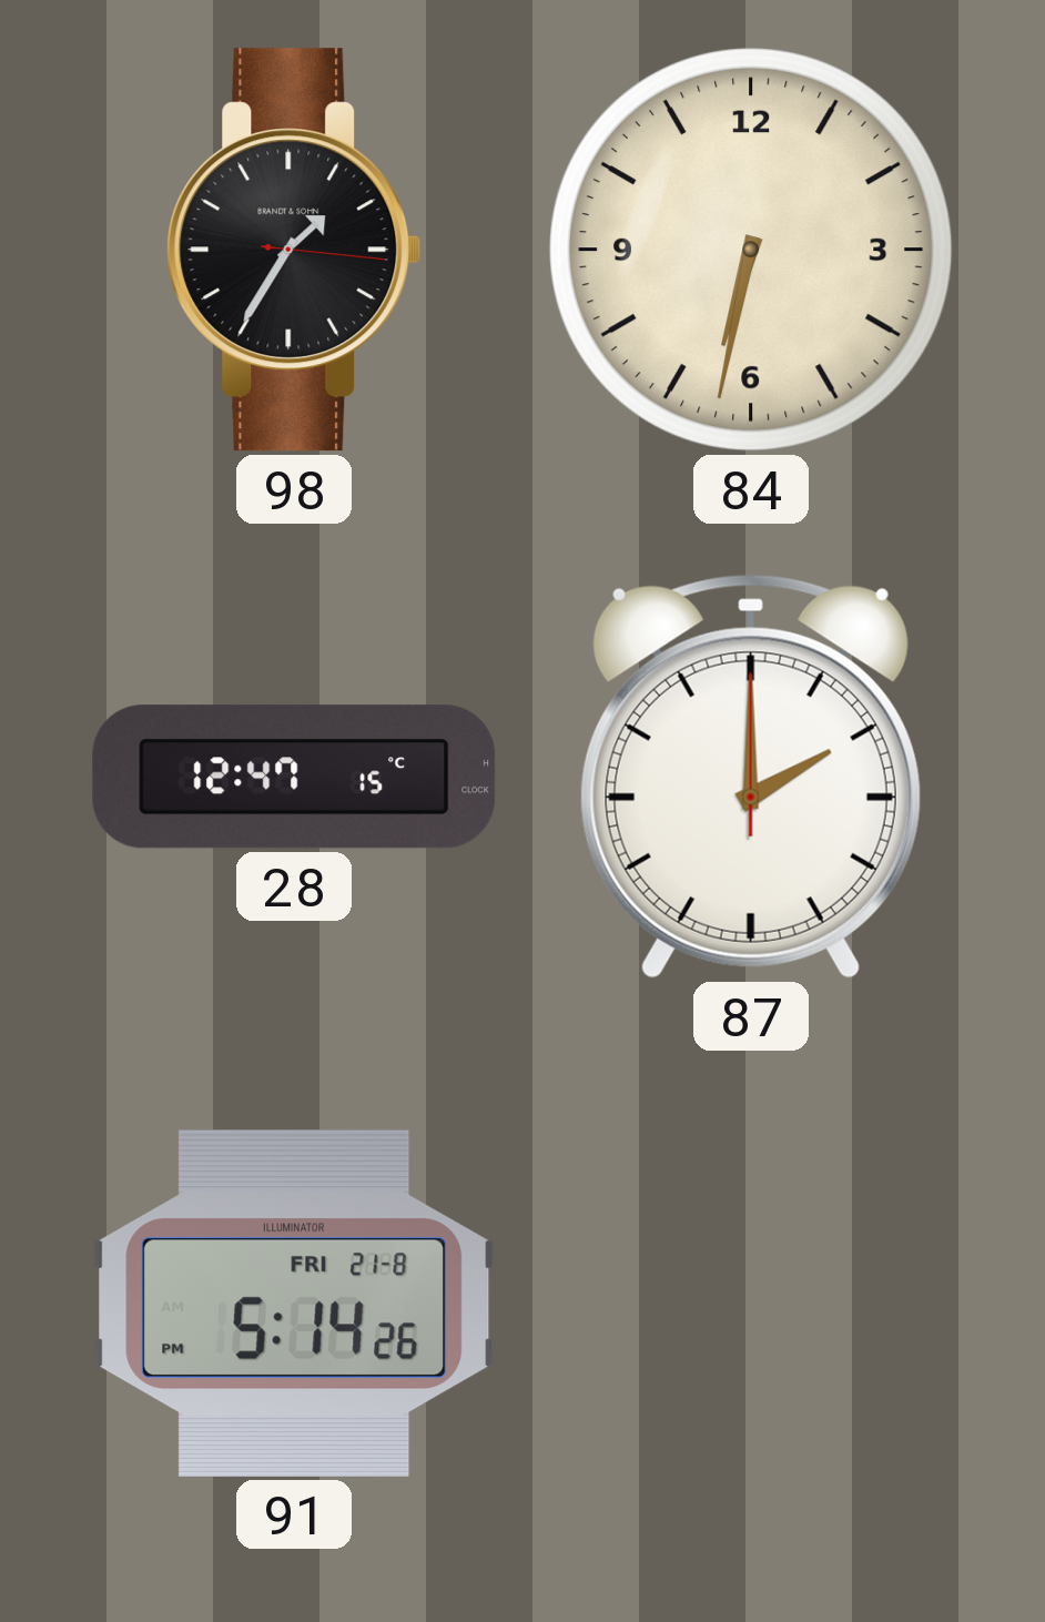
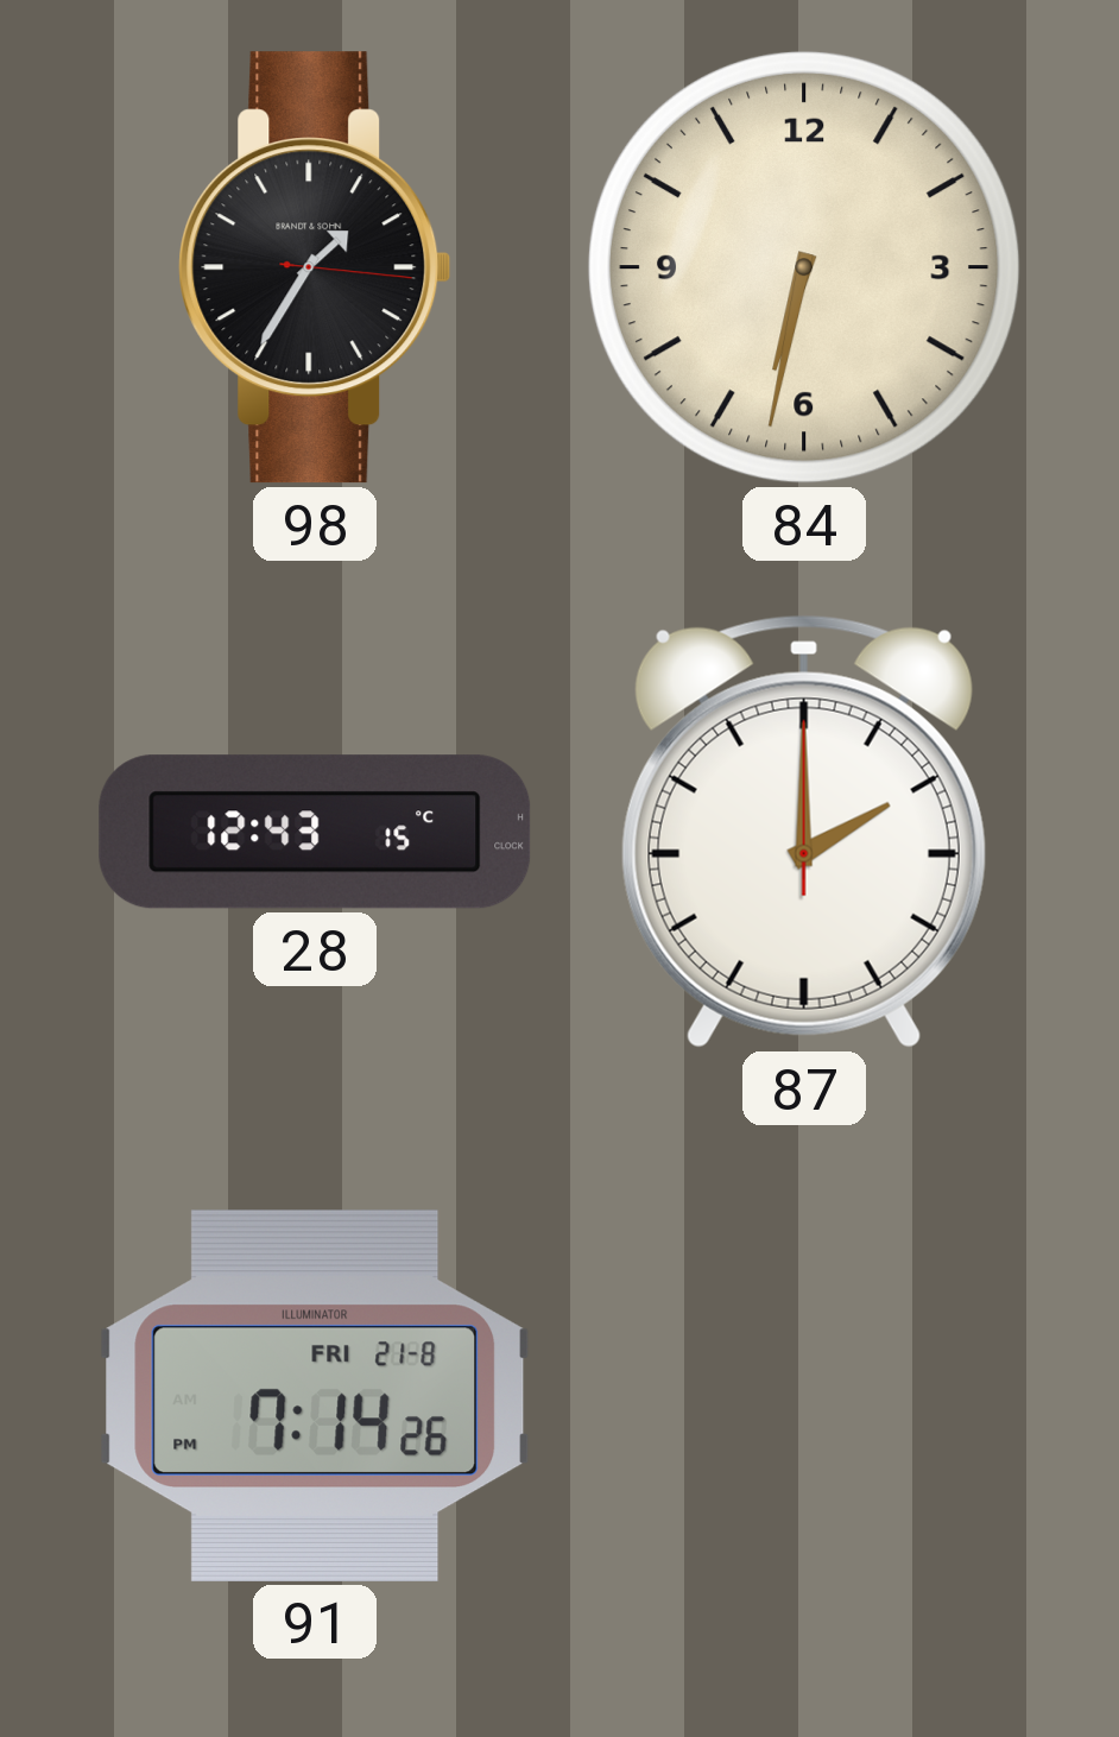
28: 12:47 -> 12:43
91: 5:14 -> 7:14
